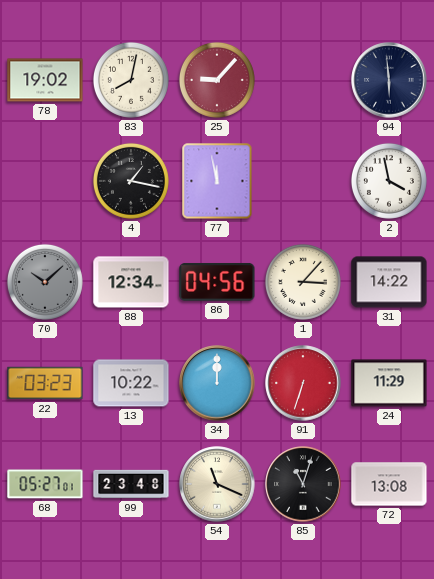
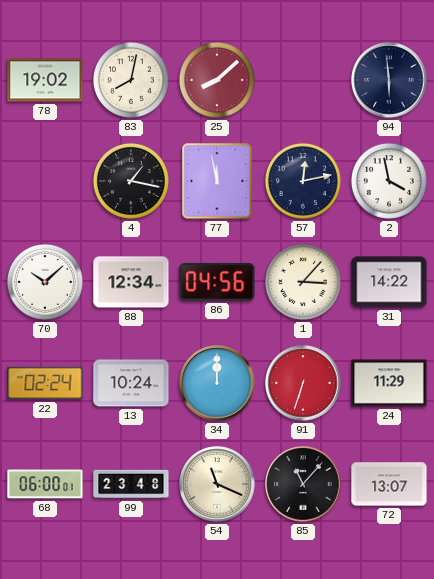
25: 9:07 -> 8:08
57: none -> 12:13
70 dial: grey -> white
22: 03:23 -> 02:24
13: 10:22 -> 10:24
68: 05:27 -> 06:00
85: 11:03 -> 11:07
72: 13:08 -> 13:07
